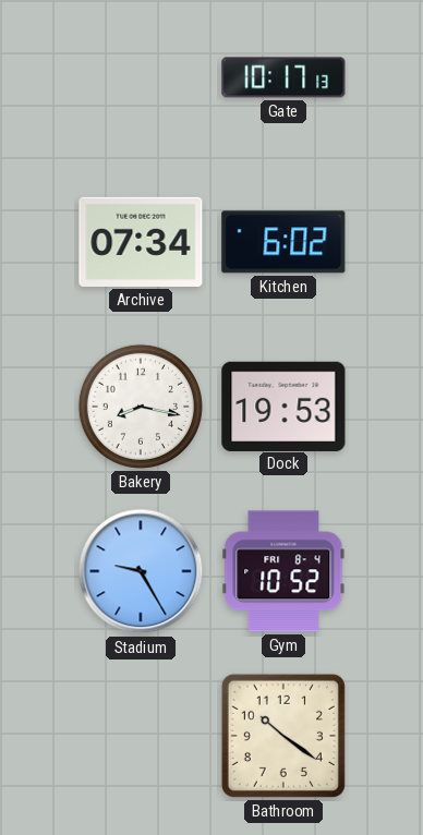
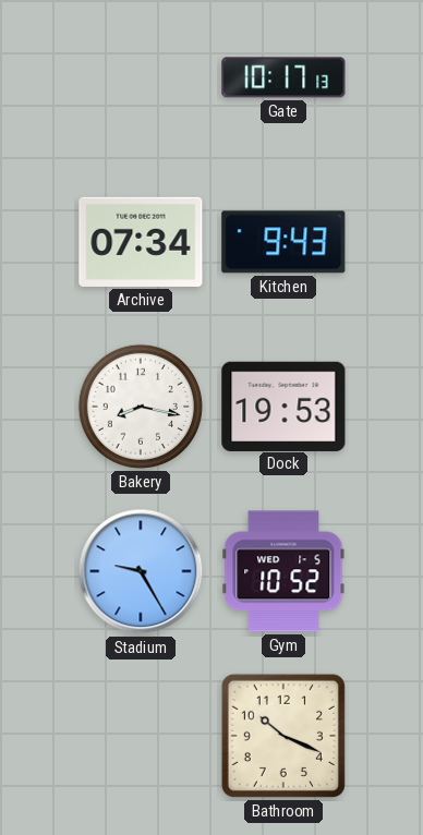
Kitchen: 6:02 -> 9:43
Gym date: FRI 8-4 -> WED 1-5
Bathroom: 10:21 -> 10:19
